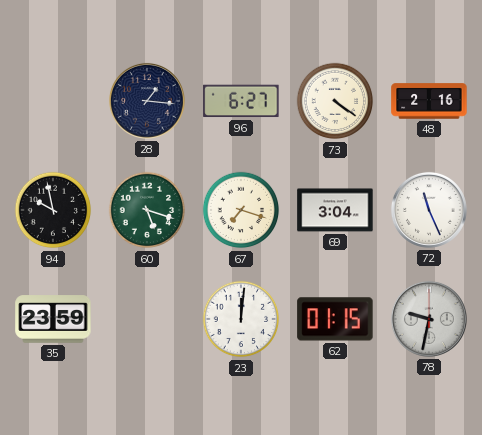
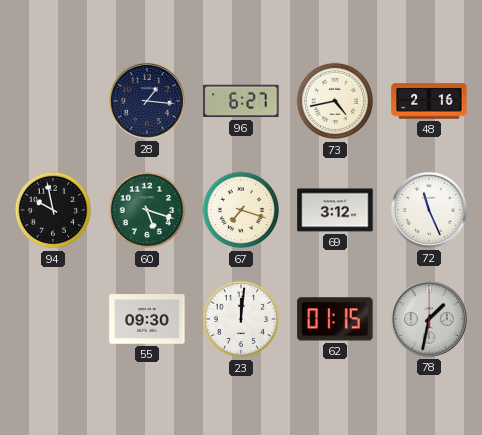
73: 4:21 -> 4:43
69: 3:04 -> 3:12
35: 23:59 -> none
55: none -> 09:30
78: 9:32 -> 1:32
